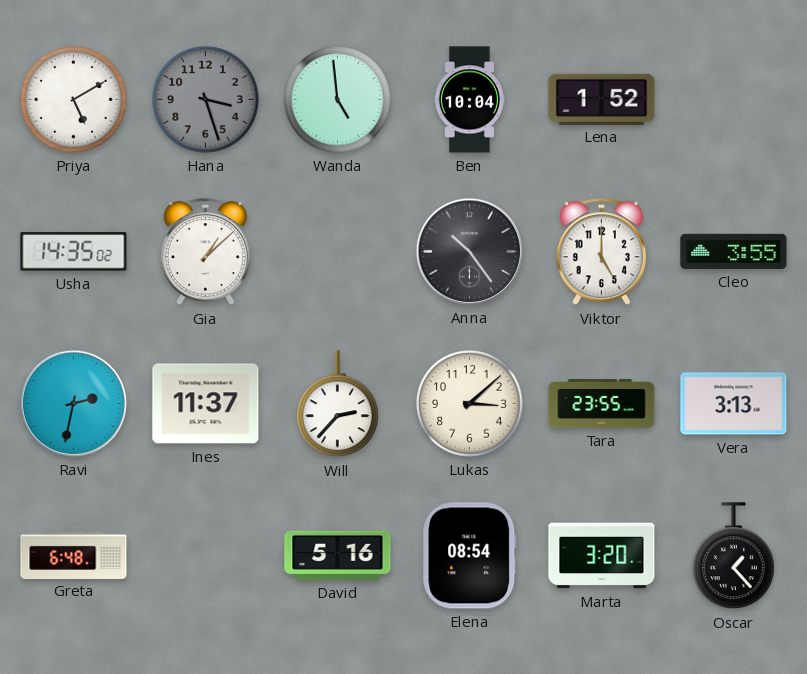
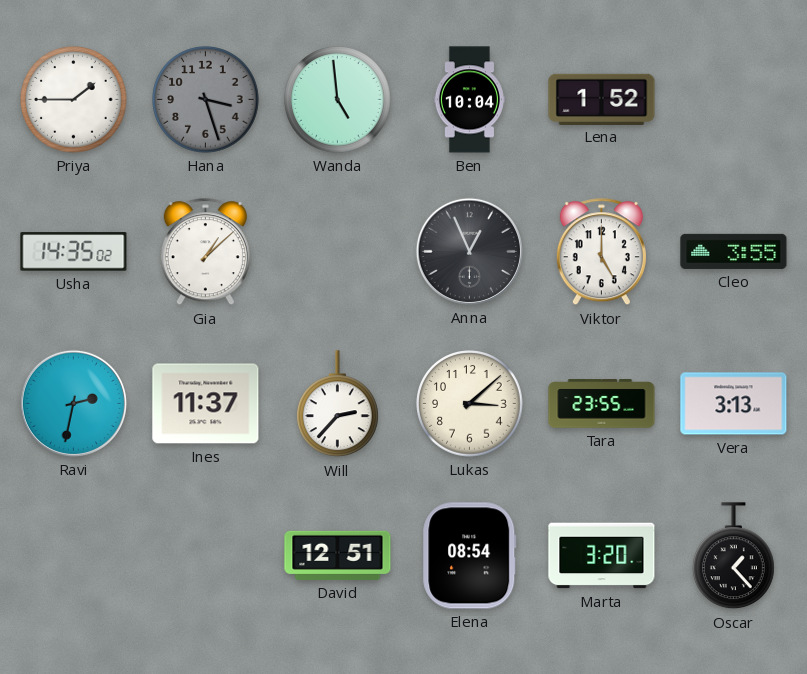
Priya: 5:10 -> 1:45
Anna: 10:24 -> 12:56
Greta: 6:48 -> none
David: 5:16 -> 12:51
